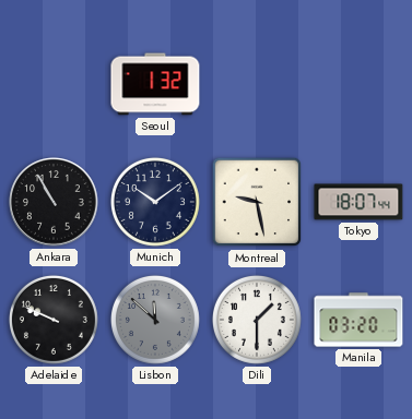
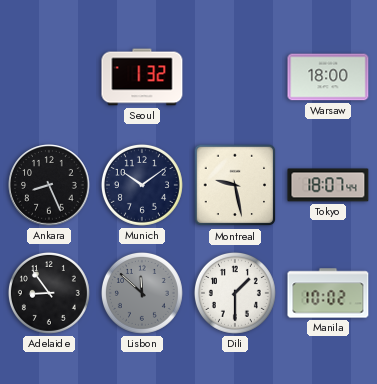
Warsaw: none -> 18:00
Ankara: 10:55 -> 8:26
Adelaide: 9:49 -> 8:54
Manila: 03:20 -> 10:02
